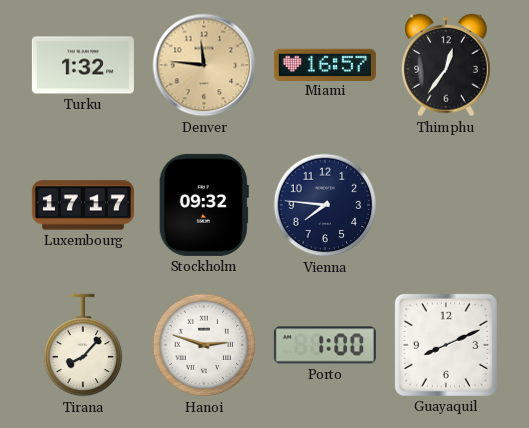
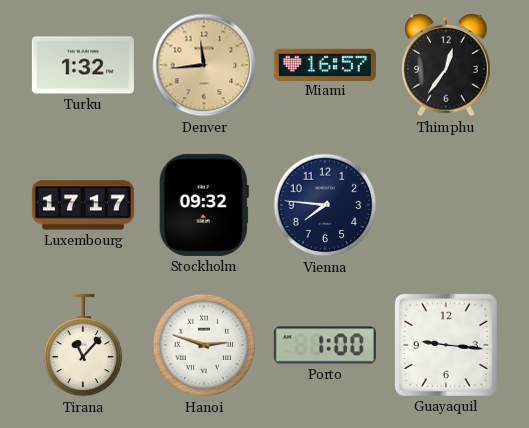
Denver: 11:46 -> 11:44
Tirana: 8:07 -> 11:07
Guayaquil: 8:11 -> 9:16
